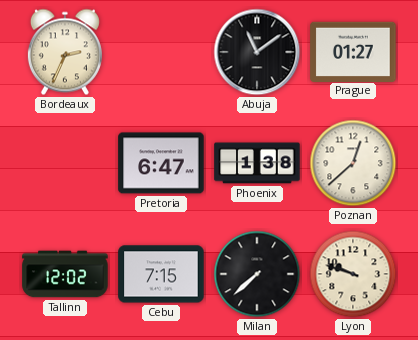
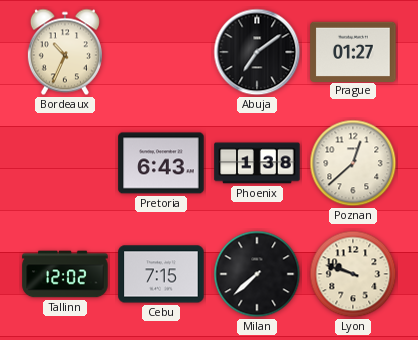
Bordeaux: 2:34 -> 10:34
Abuja: 11:09 -> 7:09
Pretoria: 6:47 -> 6:43
